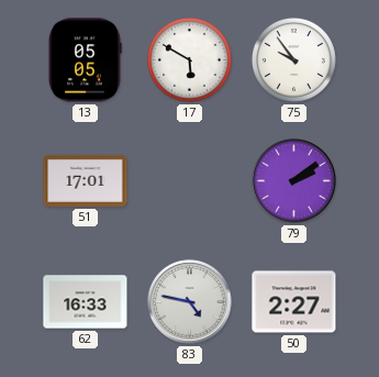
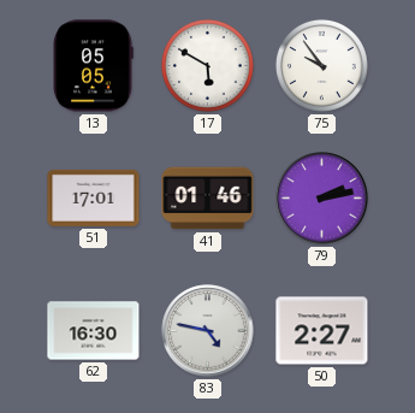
41: none -> 01:46
79: 2:09 -> 2:13
62: 16:33 -> 16:30
